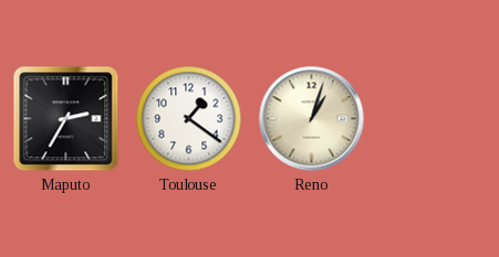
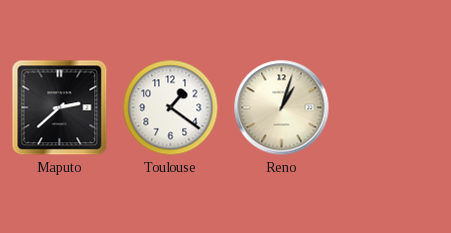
Maputo: 2:35 -> 2:38
